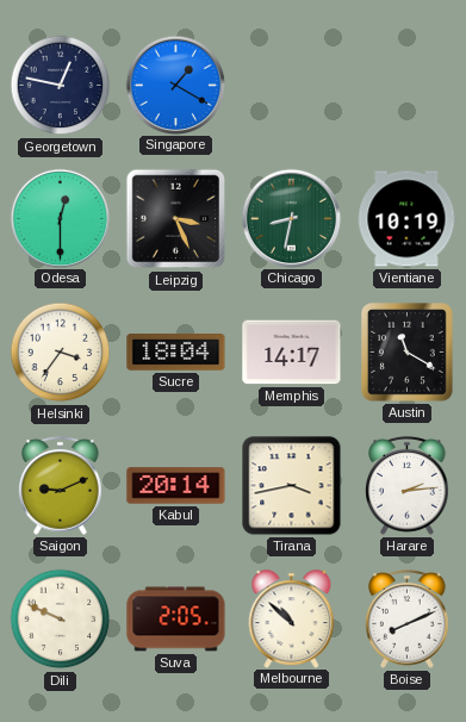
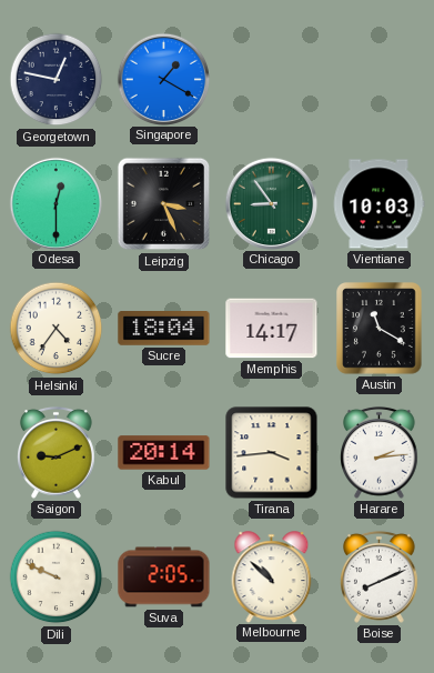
Chicago: 8:32 -> 8:54
Vientiane: 10:19 -> 10:03
Helsinki: 3:36 -> 4:36
Tirana: 3:43 -> 3:44
